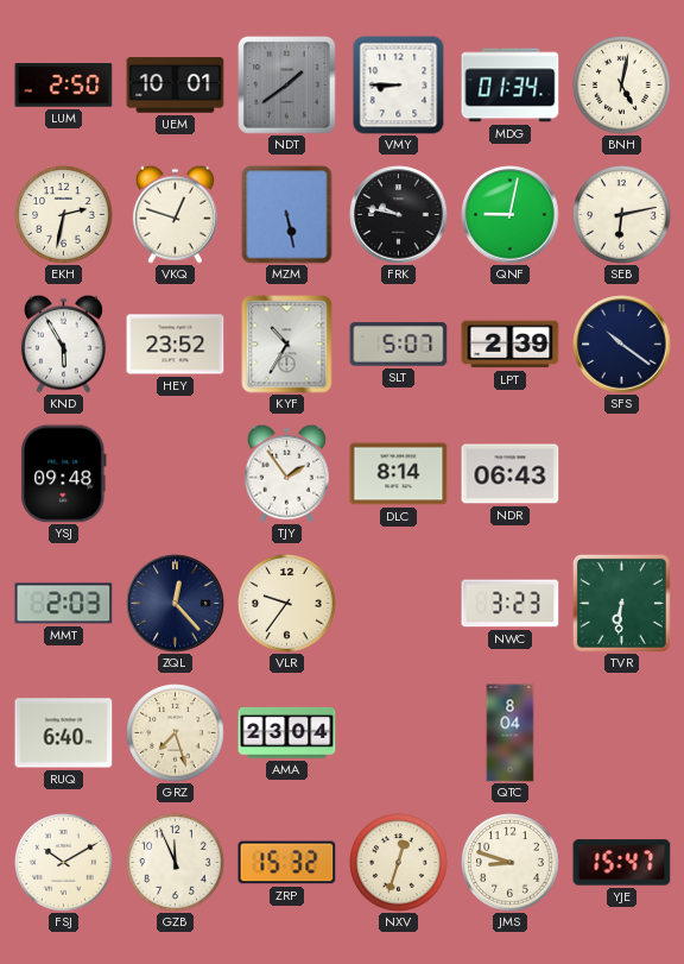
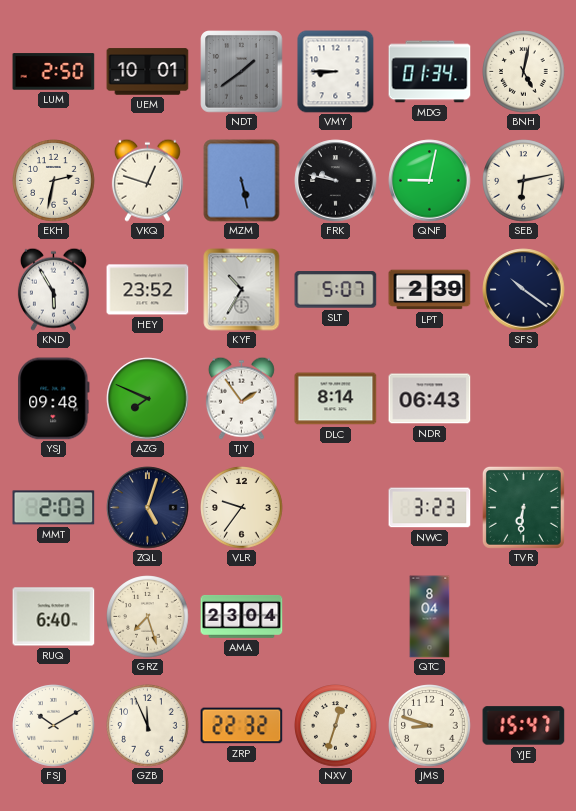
AZG: none -> 7:49
ZQL: 12:23 -> 5:03
ZRP: 15:32 -> 22:32
